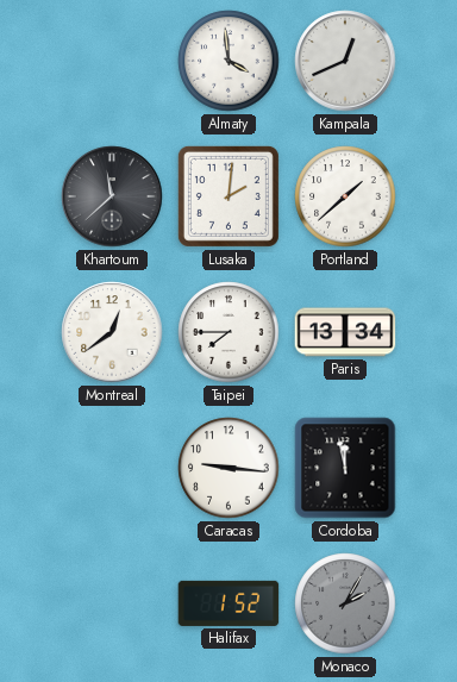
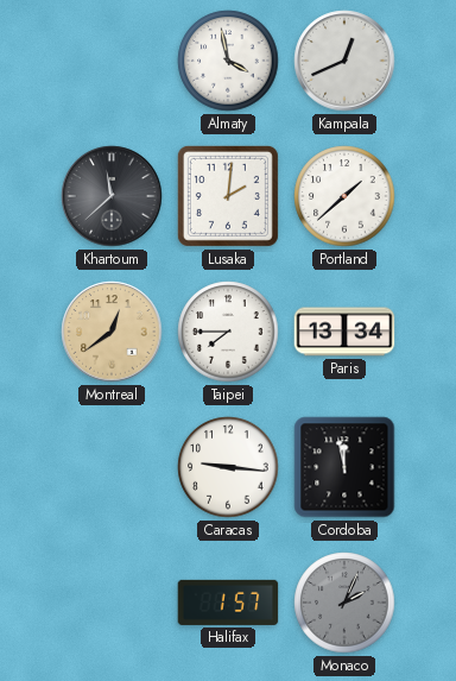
Almaty: 3:59 -> 3:58
Montreal dial: white -> champagne
Halifax: 1:52 -> 1:57
Monaco: 2:05 -> 2:04
